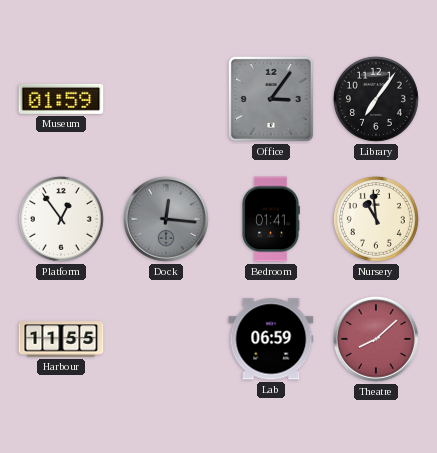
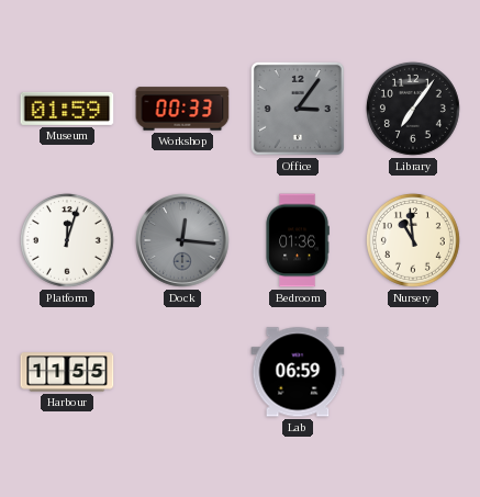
Workshop: none -> 00:33
Platform: 12:54 -> 12:03
Bedroom: 01:41 -> 01:36
Theatre: 8:08 -> none
